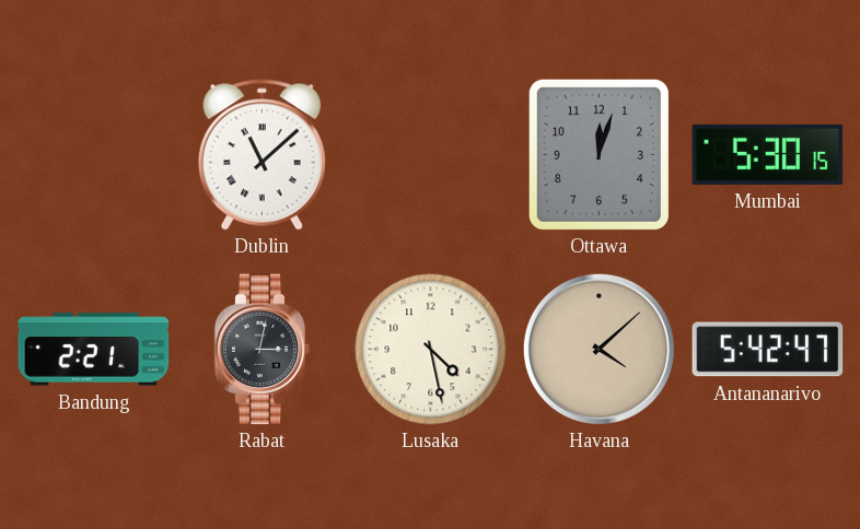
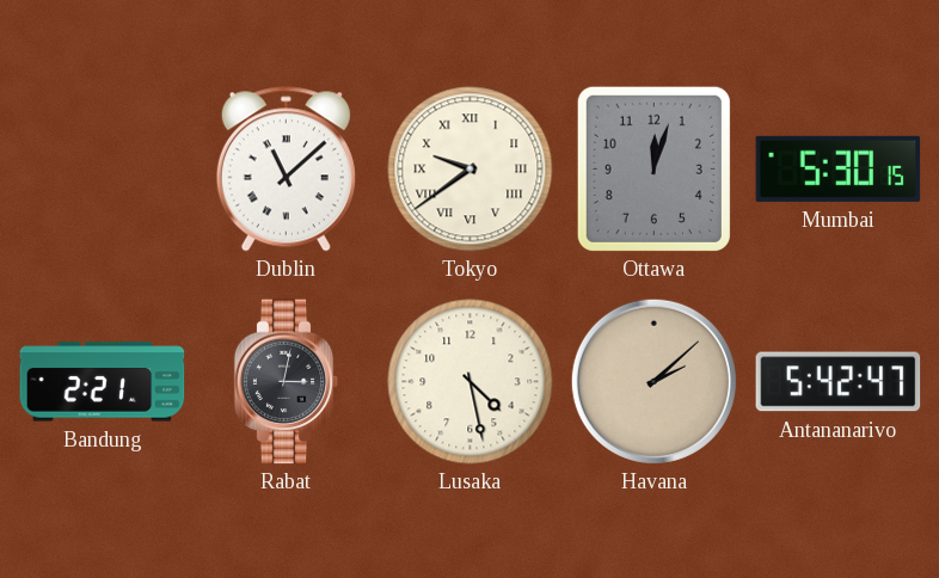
Tokyo: none -> 9:39
Havana: 4:08 -> 2:08
